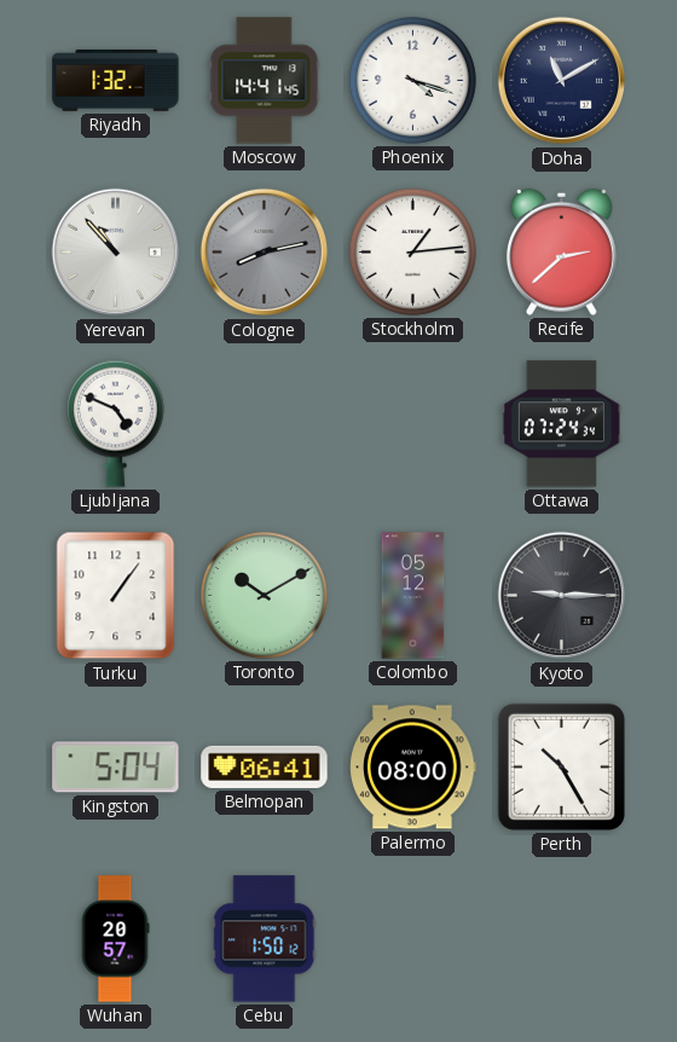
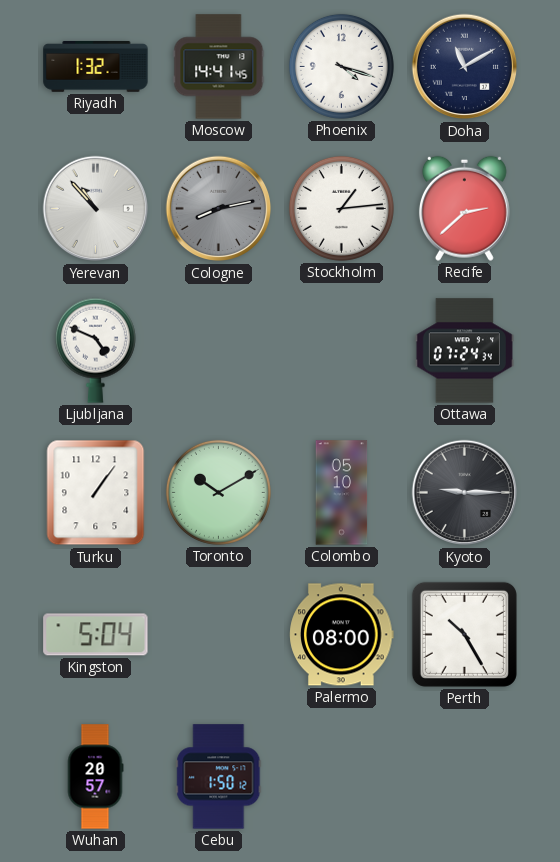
Colombo: 05:12 -> 05:10
Belmopan: 06:41 -> none
